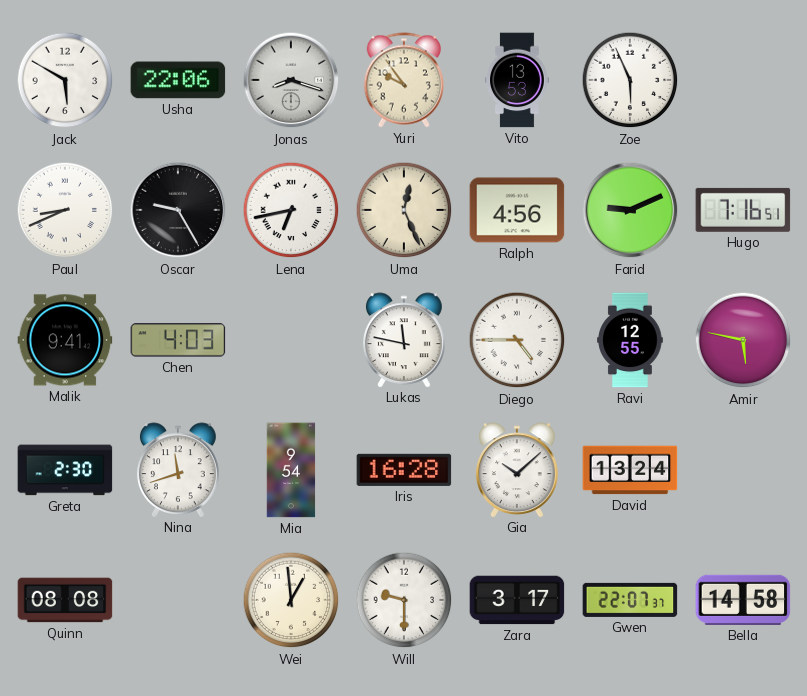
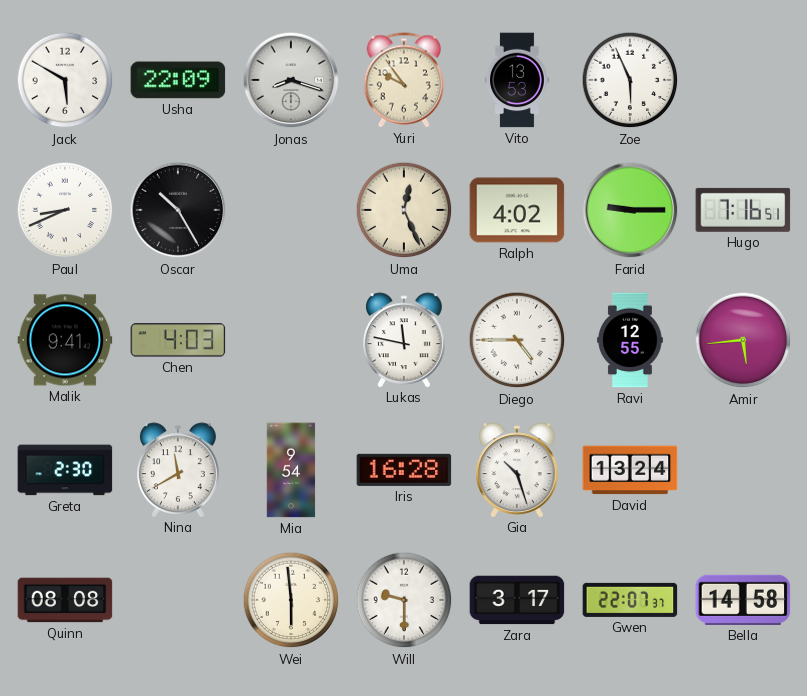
Usha: 22:06 -> 22:09
Oscar: 9:25 -> 10:25
Lena: 6:43 -> none
Ralph: 4:56 -> 4:02
Farid: 9:11 -> 9:15
Amir: 5:47 -> 5:44
Nina: 11:42 -> 11:40
Gia: 10:08 -> 10:27
Wei: 12:59 -> 5:59
